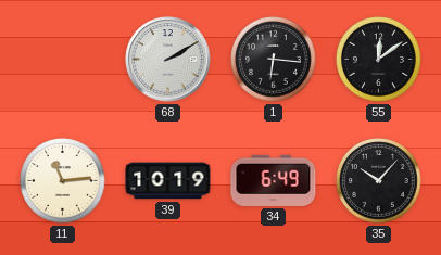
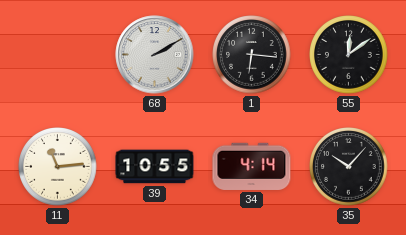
39: 10:19 -> 10:55
34: 6:49 -> 4:14
